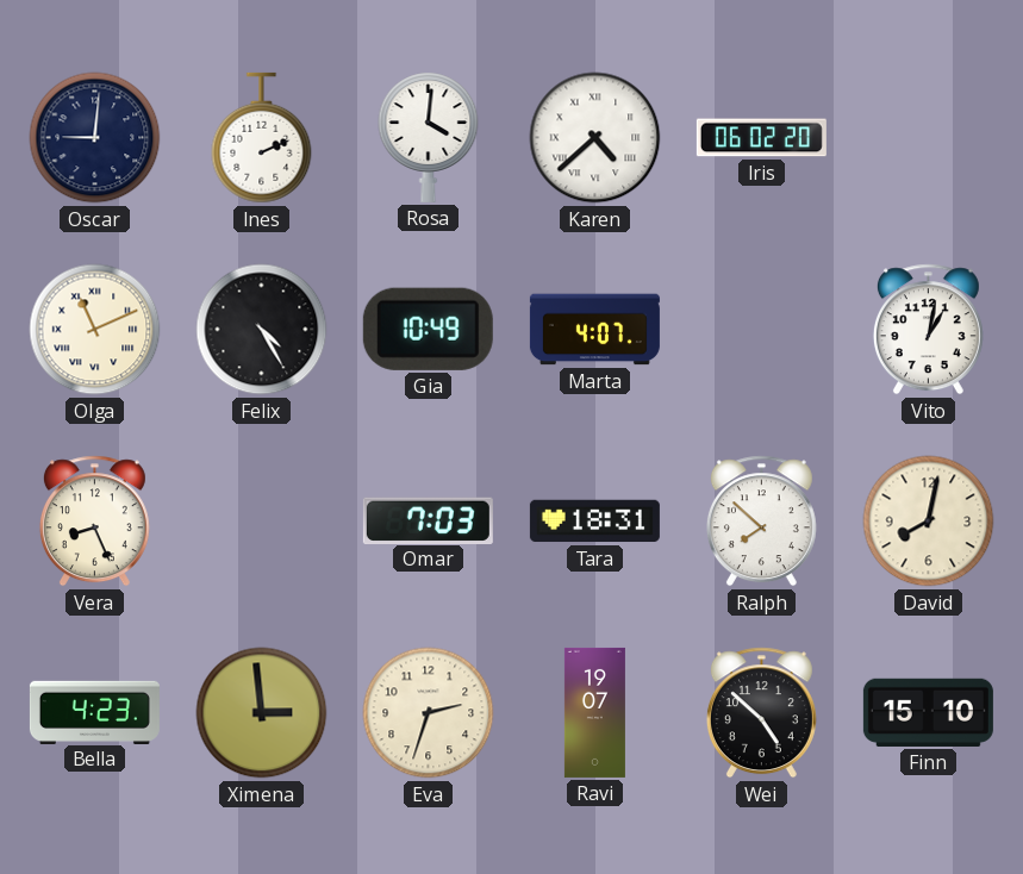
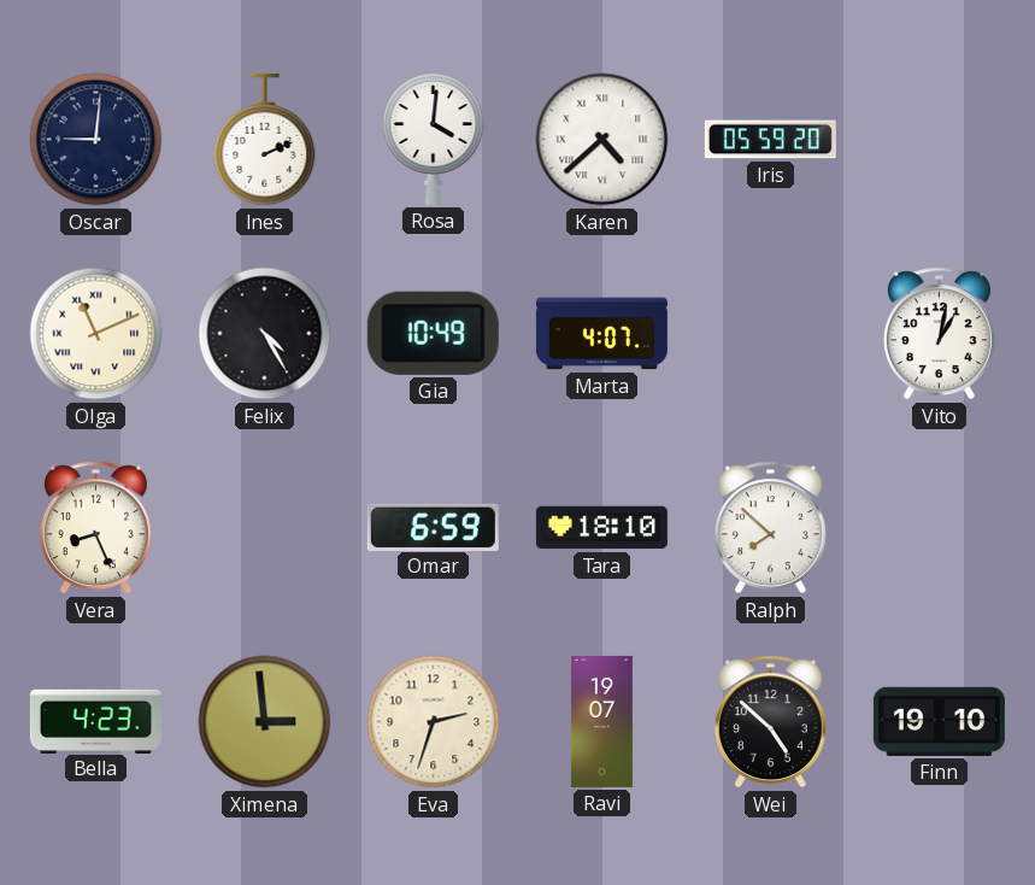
Iris: 06:02 -> 05:59
Omar: 7:03 -> 6:59
Tara: 18:31 -> 18:10
David: 8:02 -> none
Finn: 15:10 -> 19:10
